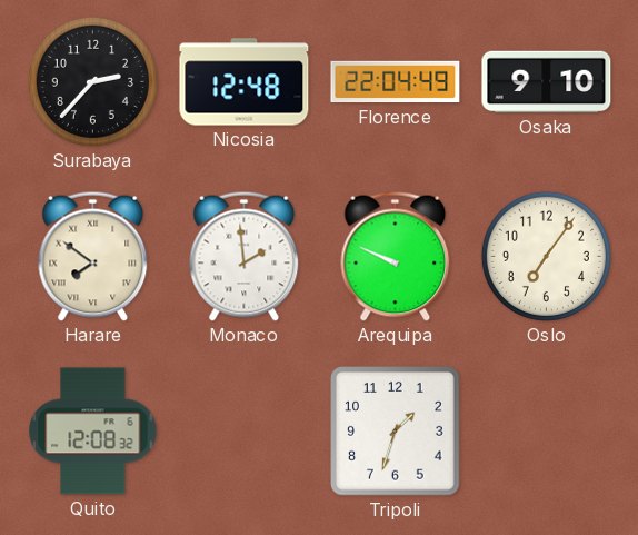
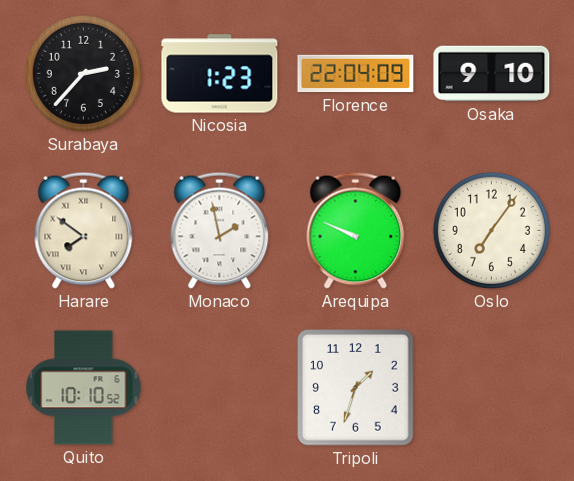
Nicosia: 12:48 -> 1:23
Florence: 22:04:49 -> 22:04:09
Monaco: 1:59 -> 1:58
Quito: 12:08 -> 10:10
